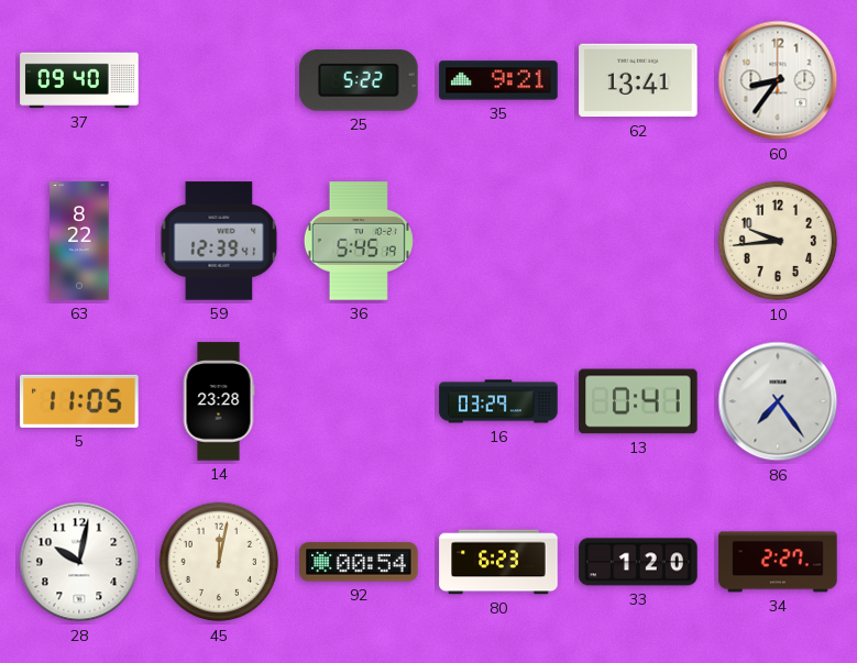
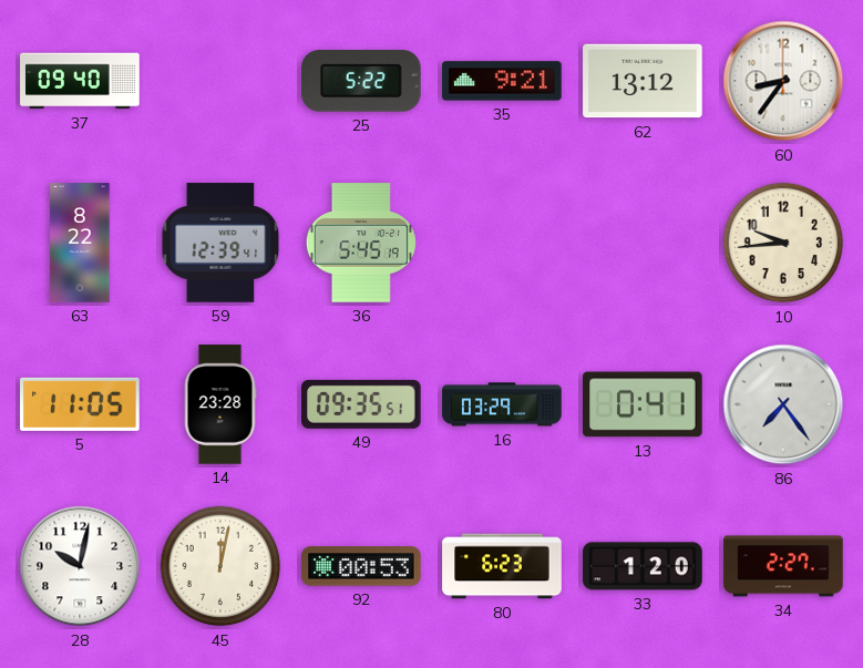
62: 13:41 -> 13:12
49: none -> 09:35
92: 00:54 -> 00:53
